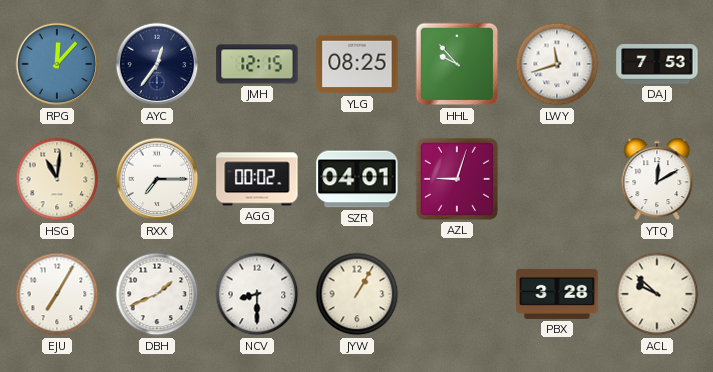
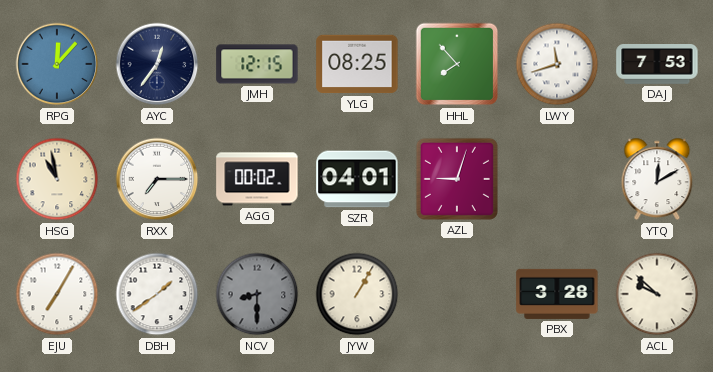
HHL: 9:53 -> 7:53
HSG: 11:01 -> 10:58
DBH: 1:41 -> 1:39
NCV dial: white -> grey
